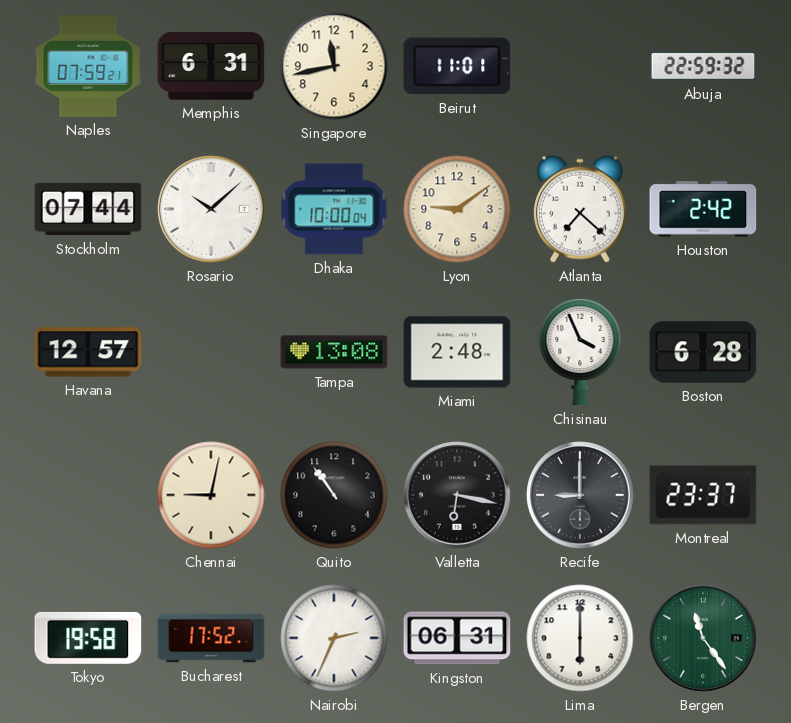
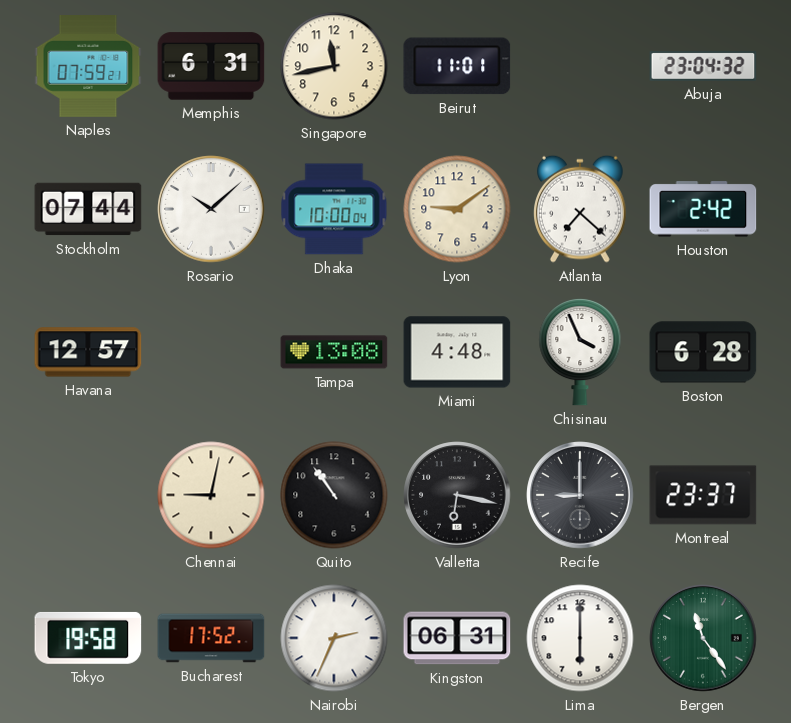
Abuja: 22:59 -> 23:04
Miami: 2:48 -> 4:48
